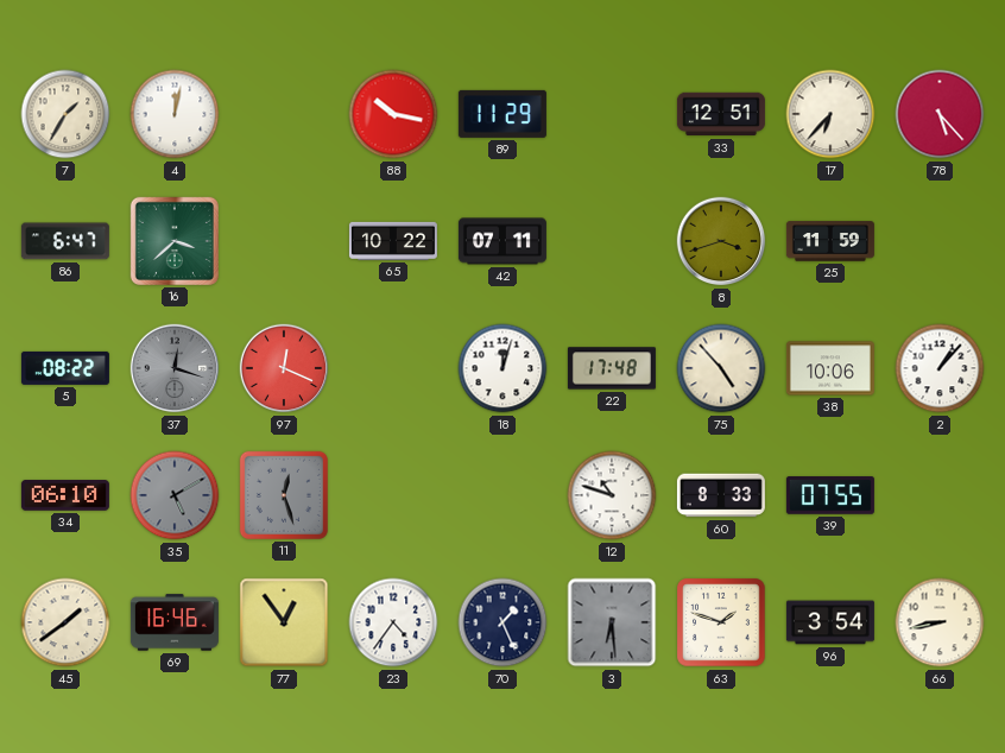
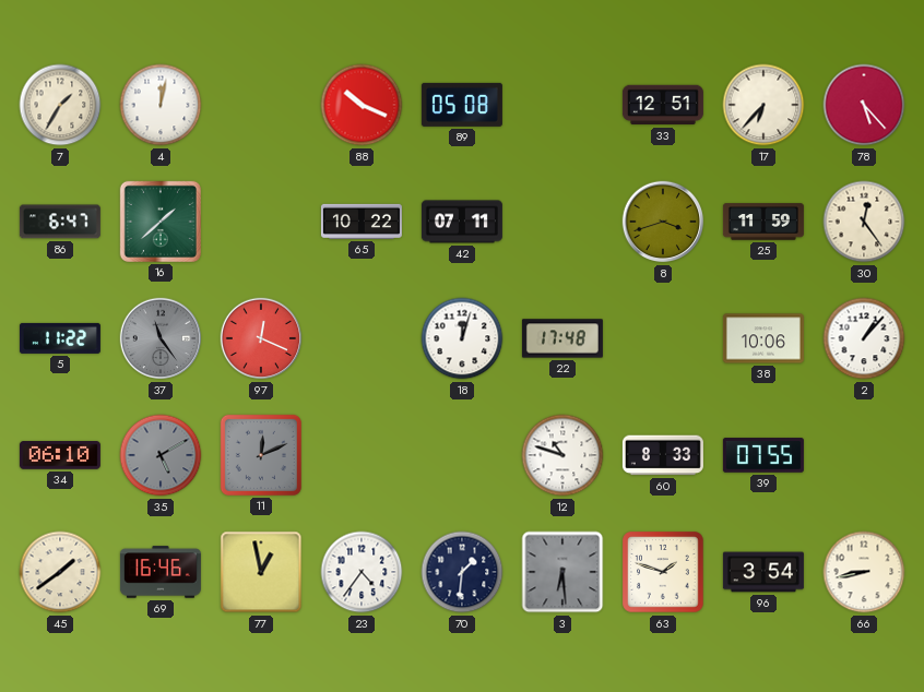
88: 10:17 -> 10:19
89: 11:29 -> 05:08
16: 3:38 -> 1:38
30: none -> 12:24
5: 08:22 -> 11:22
37: 12:18 -> 11:24
75: 4:53 -> none
11: 12:27 -> 12:11
77: 12:54 -> 12:58
70: 1:26 -> 1:31
